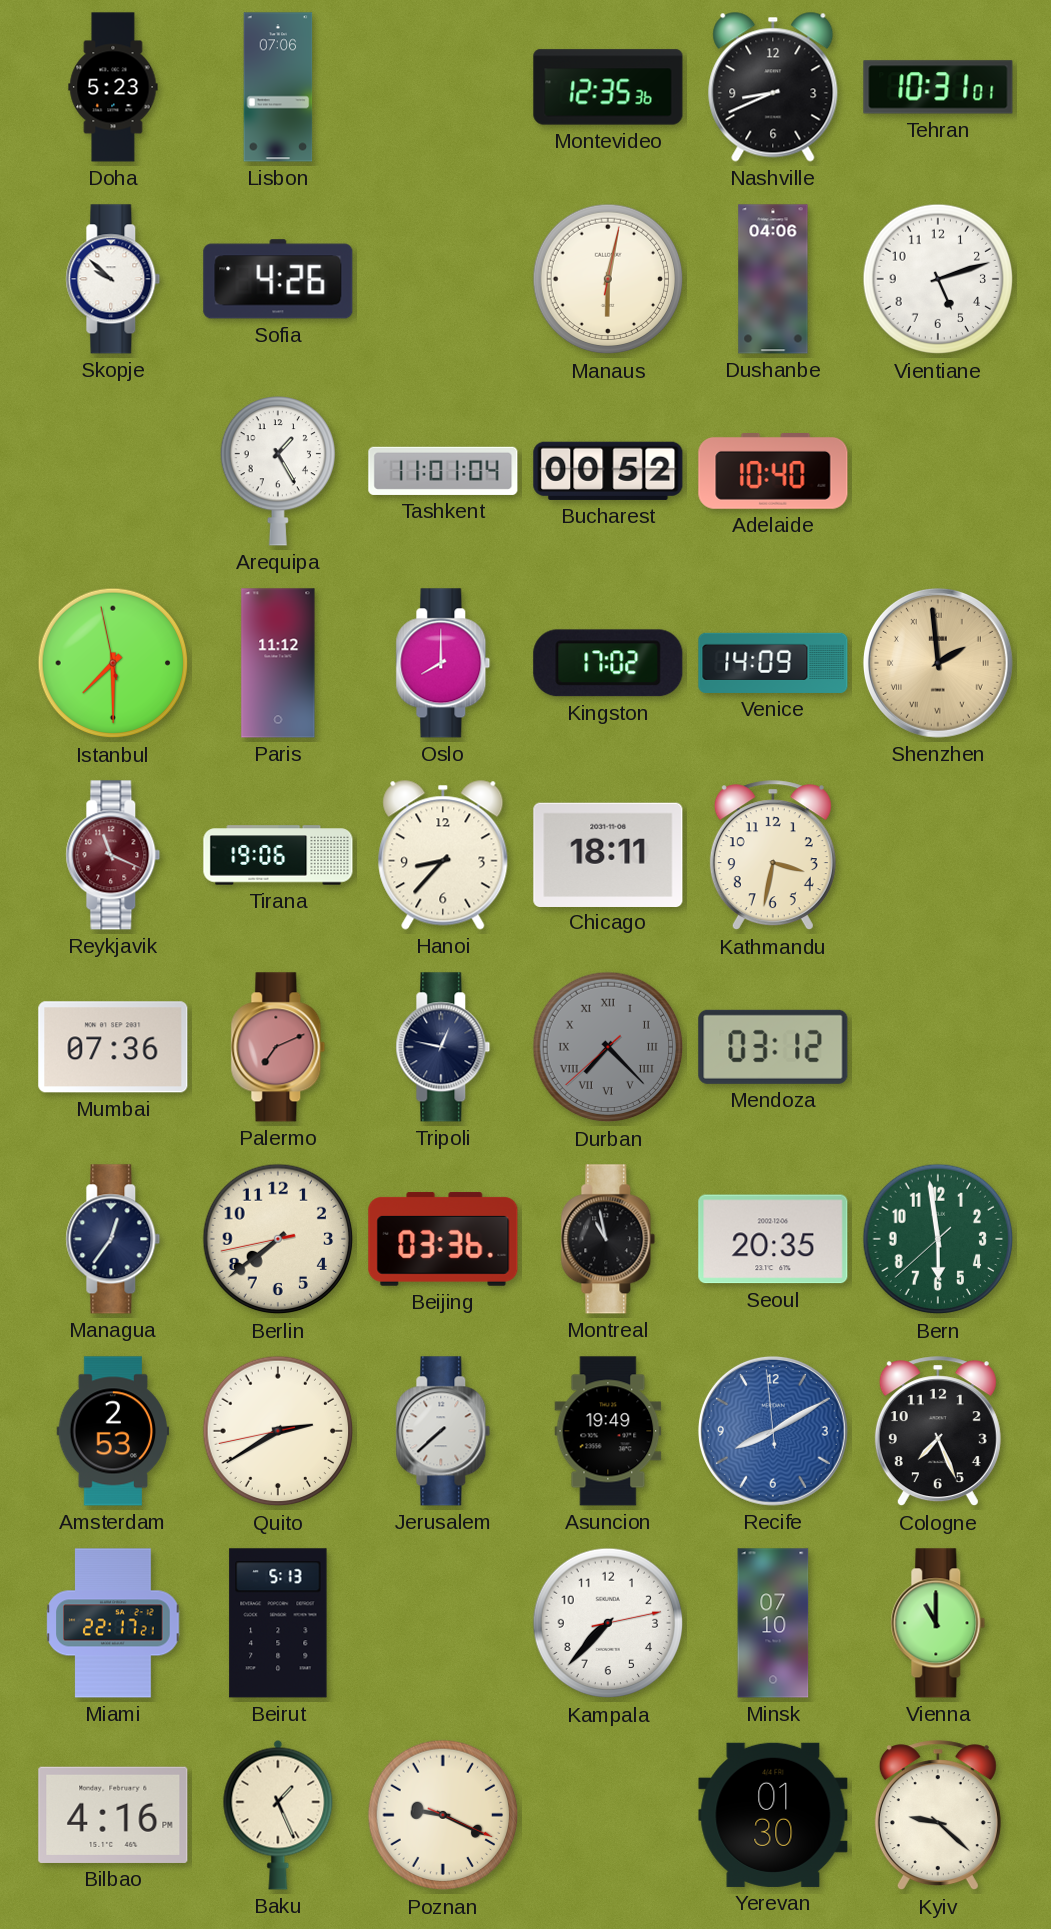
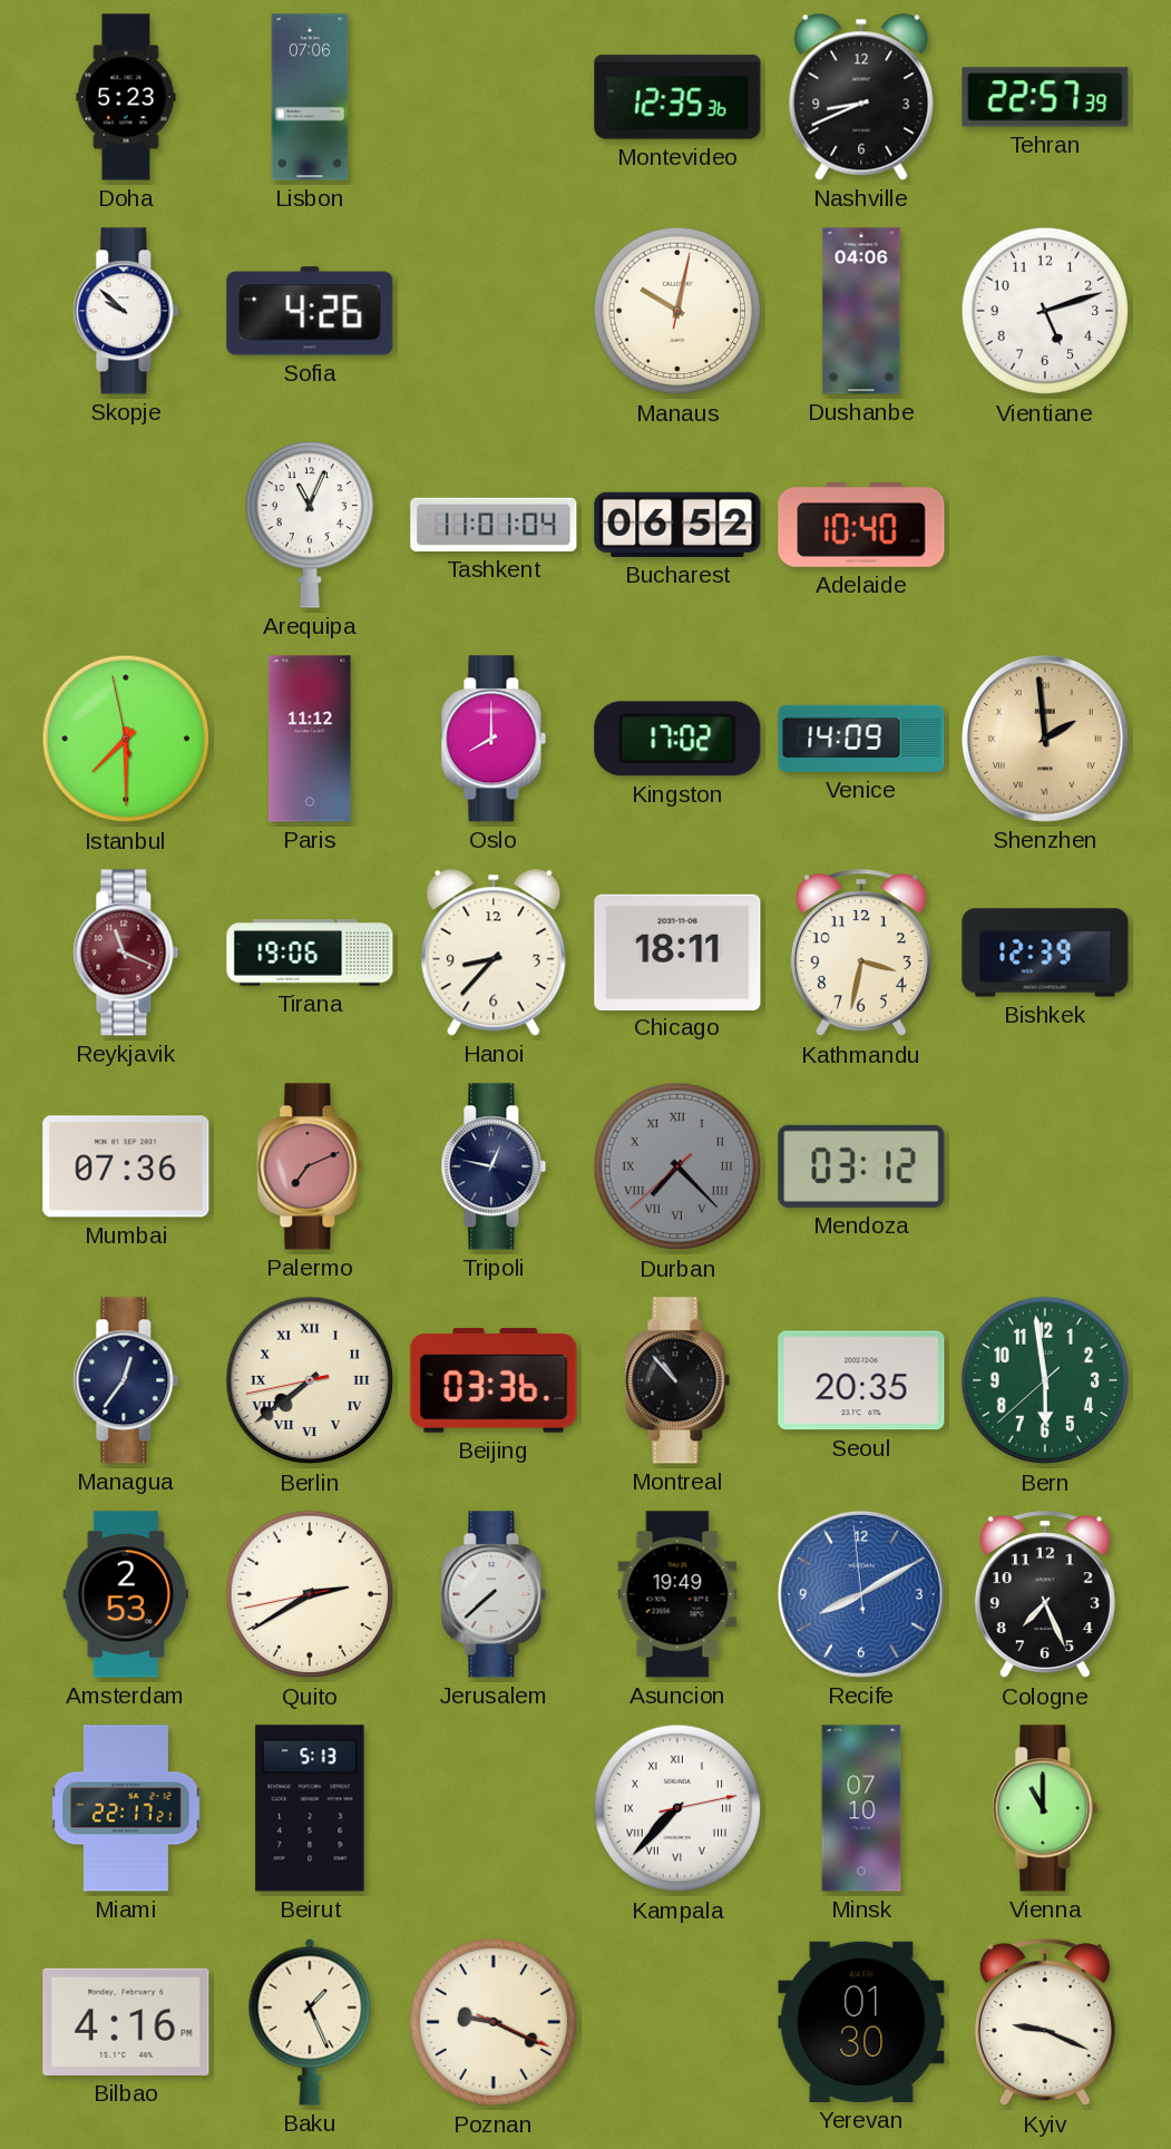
Tehran: 10:31 -> 22:57
Manaus: 6:02 -> 10:02
Arequipa: 1:25 -> 11:04
Bucharest: 00:52 -> 06:52
Bishkek: none -> 12:39
Berlin numerals: Arabic -> Roman
Montreal: 10:58 -> 10:53
Kampala numerals: Arabic -> Roman
Kyiv: 9:22 -> 9:19
